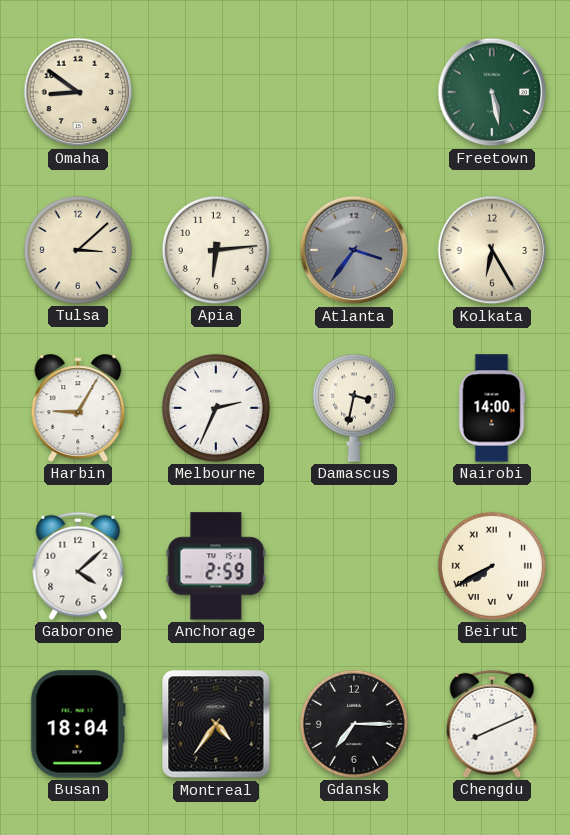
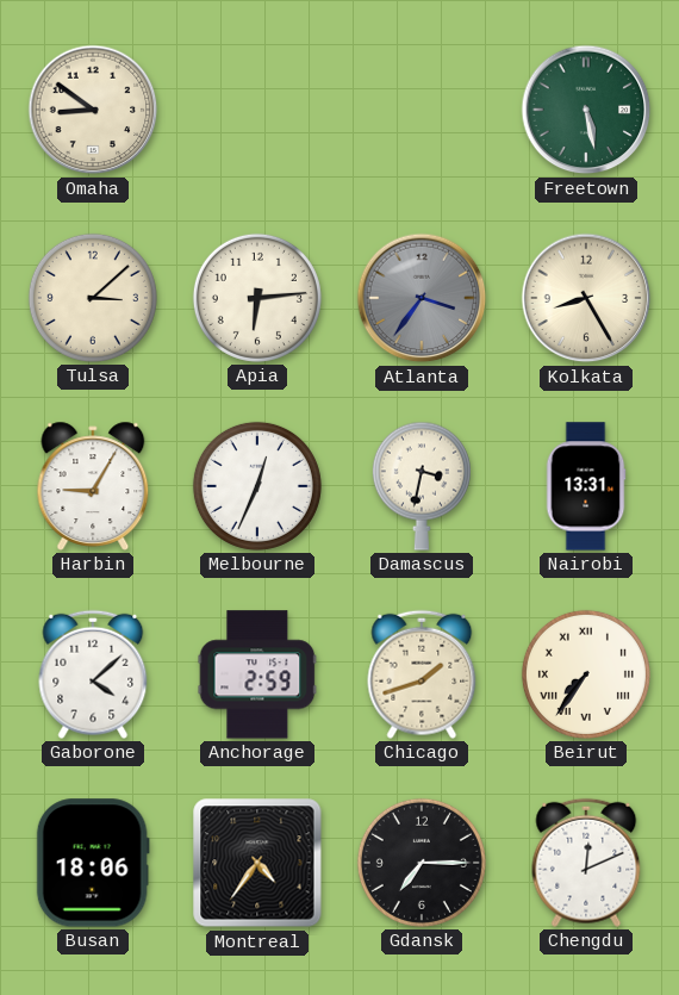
Kolkata: 6:25 -> 8:25
Melbourne: 2:34 -> 12:34
Nairobi: 14:00 -> 13:31
Chicago: none -> 1:42
Beirut: 7:40 -> 7:36
Busan: 18:04 -> 18:06
Chengdu: 8:11 -> 12:11
